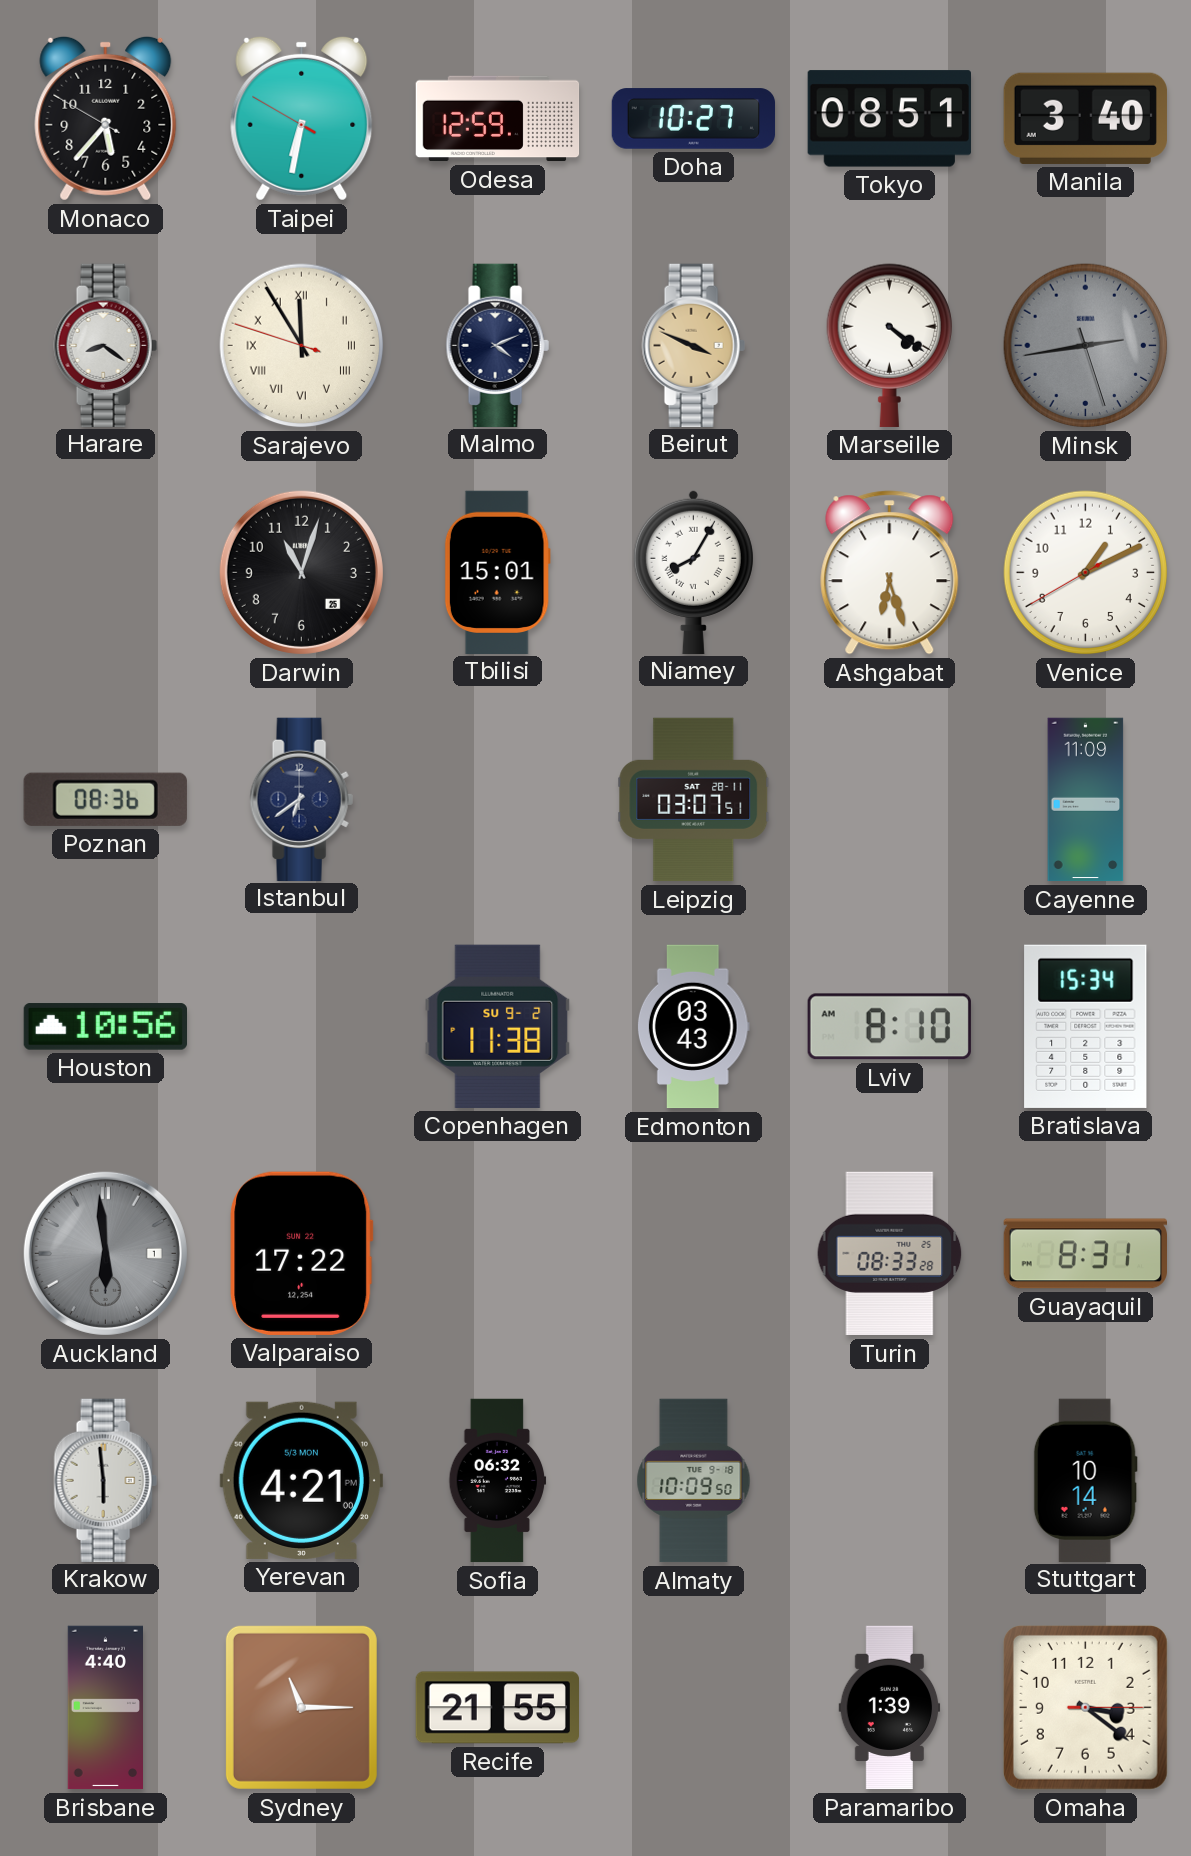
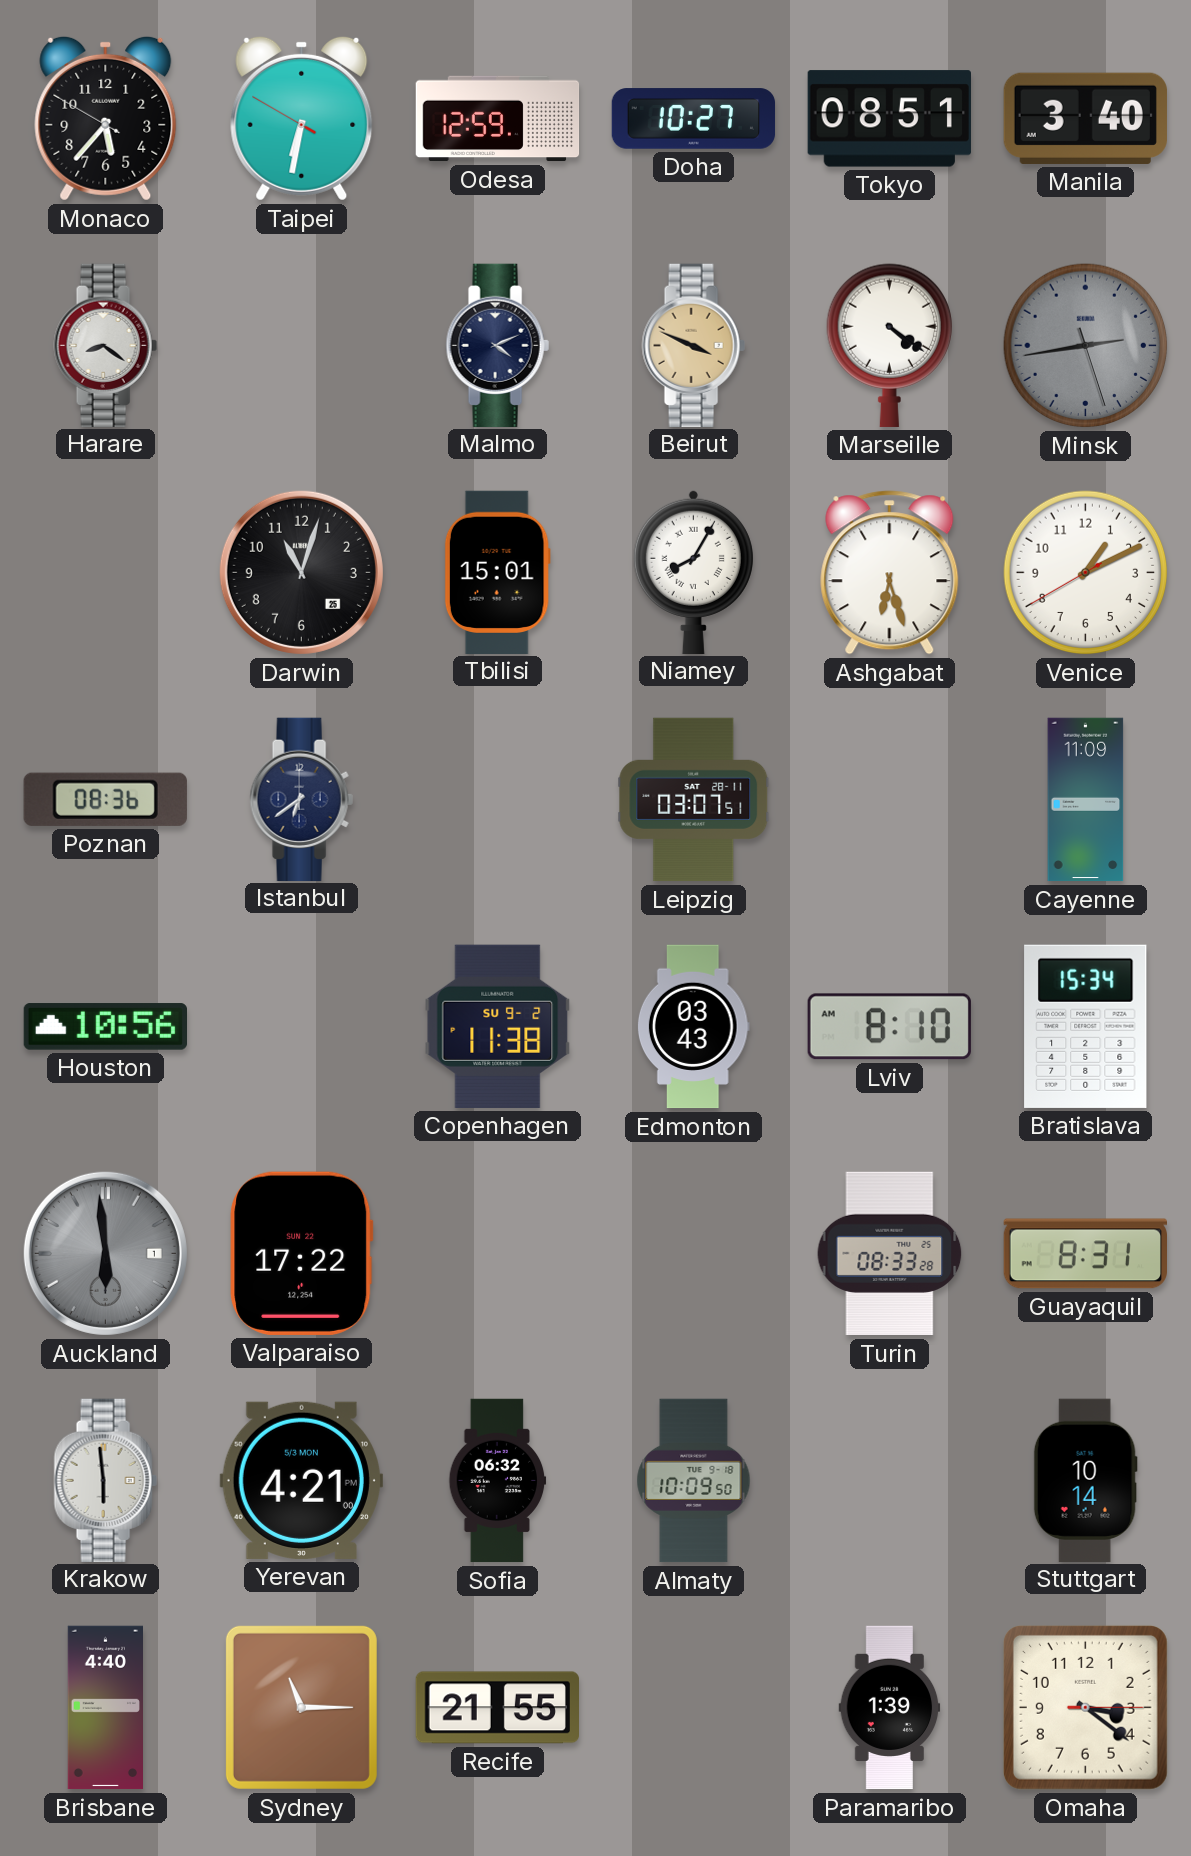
Sarajevo: 11:54 -> none
